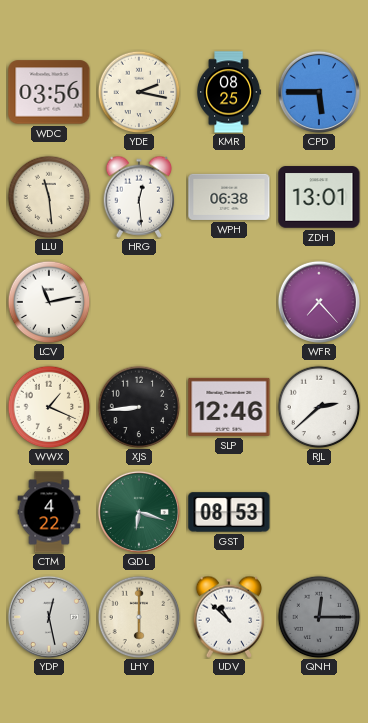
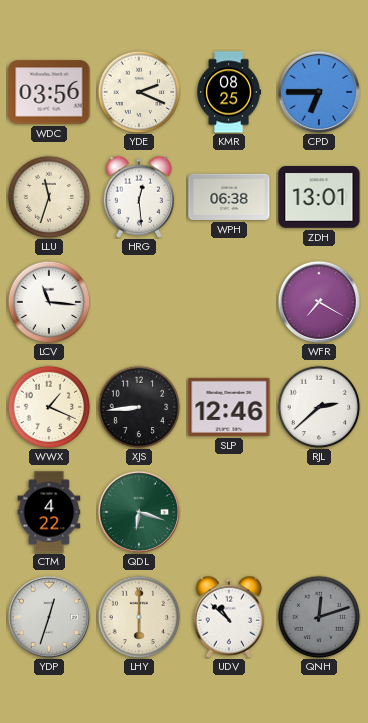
YDE: 2:17 -> 2:19
CPD: 5:45 -> 6:45
LLU: 11:29 -> 11:33
LCV: 11:13 -> 11:16
WFR: 7:23 -> 7:20
GST: 08:53 -> none
YDP: 12:28 -> 12:33
QNH: 12:15 -> 12:12
